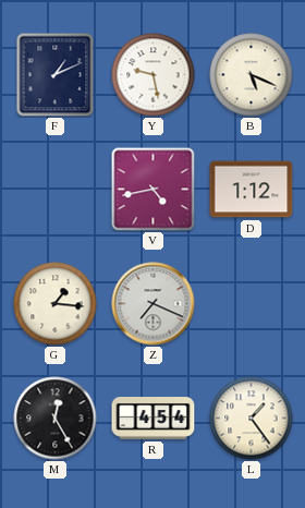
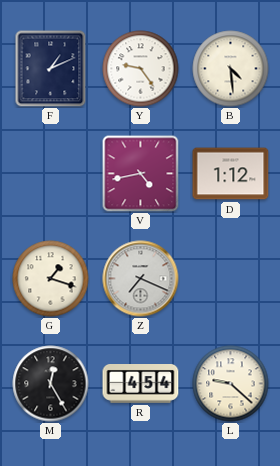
Y: 9:28 -> 9:24
B: 5:19 -> 4:29
G: 1:16 -> 1:18
L: 1:24 -> 9:22
